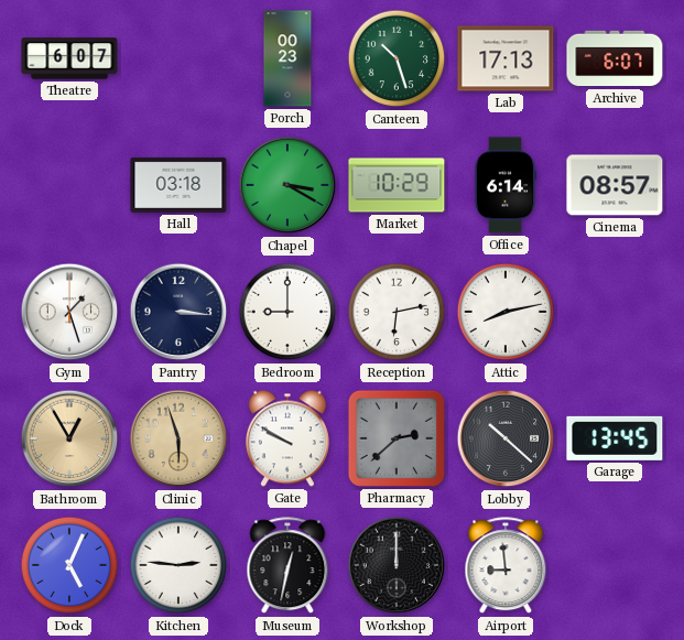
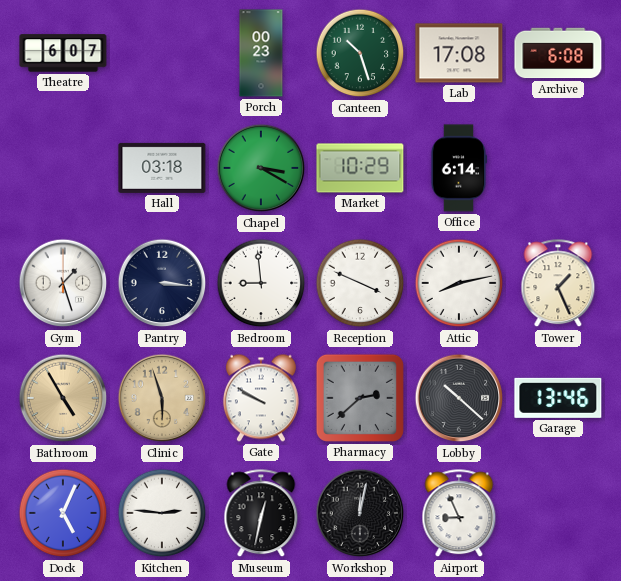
Lab: 17:13 -> 17:08
Archive: 6:07 -> 6:08
Cinema: 08:57 -> none
Bedroom: 9:00 -> 8:59
Reception: 6:13 -> 3:49
Tower: none -> 1:26
Bathroom: 12:55 -> 4:55
Garage: 13:45 -> 13:46
Workshop: 12:00 -> 12:02
Airport: 8:59 -> 8:56
